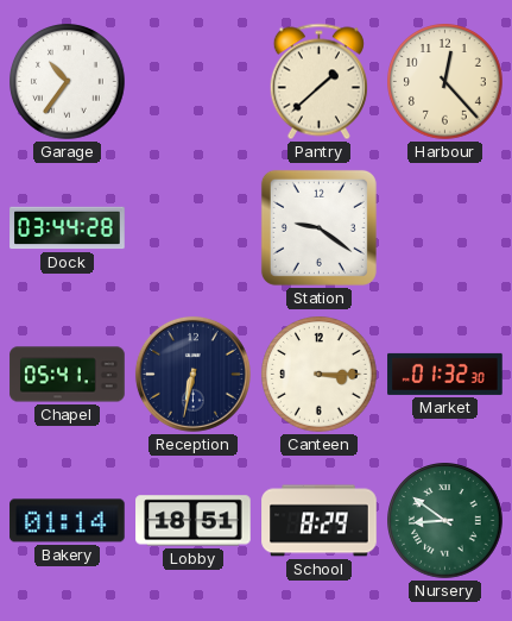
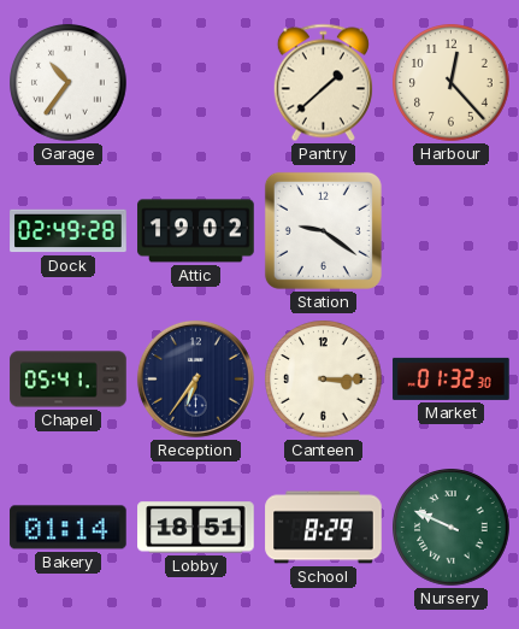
Dock: 03:44 -> 02:49
Attic: none -> 19:02
Reception: 6:32 -> 6:36
Nursery: 8:51 -> 9:49
